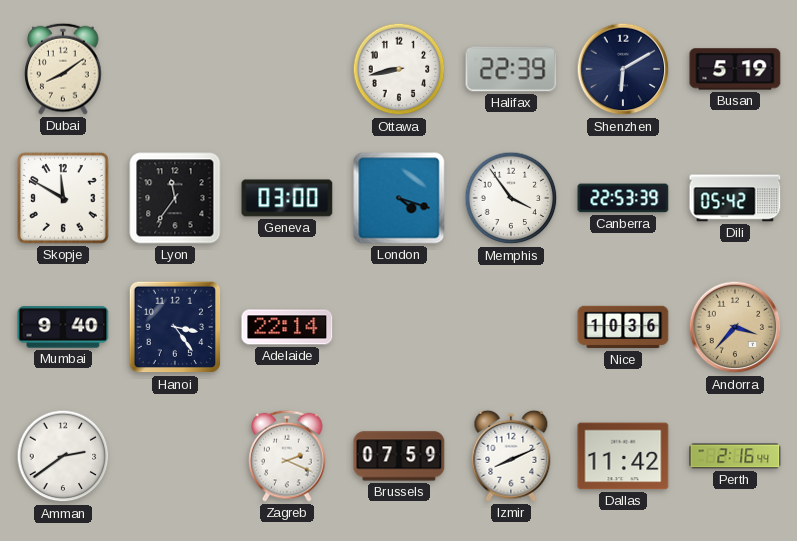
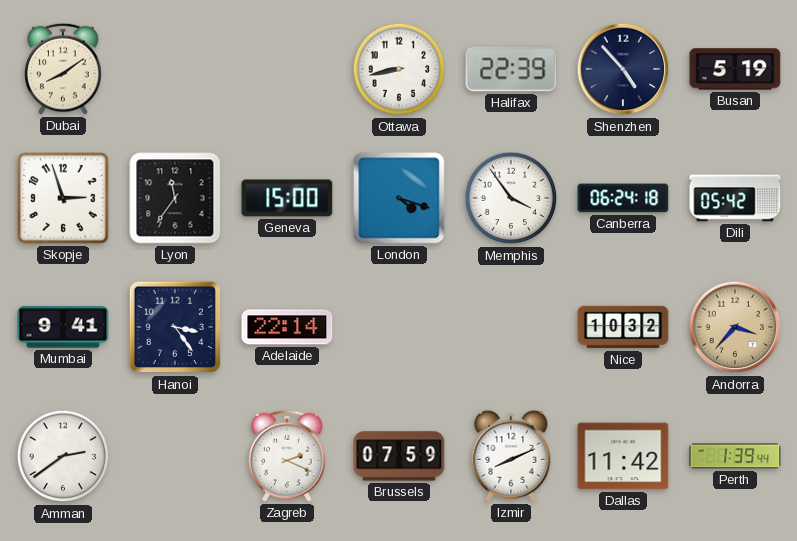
Shenzhen: 6:10 -> 4:53
Skopje: 11:50 -> 2:57
Geneva: 03:00 -> 15:00
Canberra: 22:53 -> 06:24
Mumbai: 9:40 -> 9:41
Nice: 10:36 -> 10:32
Perth: 2:16 -> 1:39
